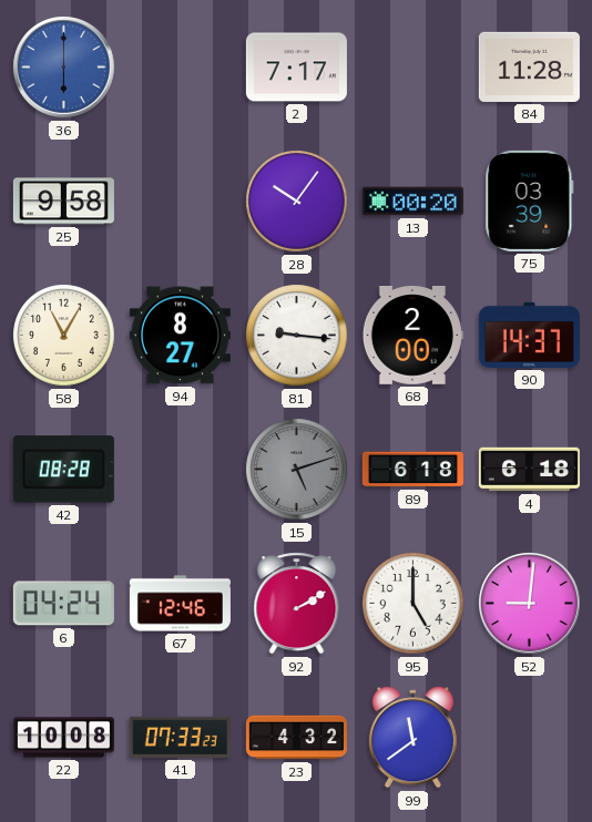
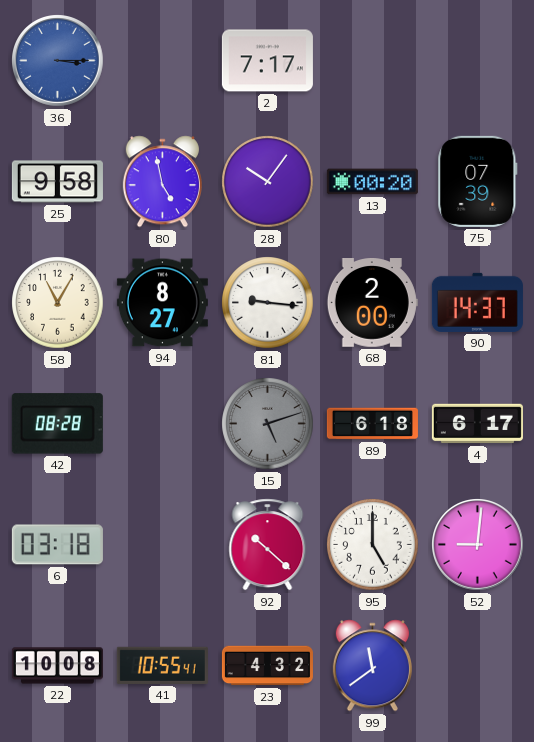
36: 6:00 -> 3:15
84: 11:28 -> none
80: none -> 4:58
75: 03:39 -> 07:39
4: 6:18 -> 6:17
6: 04:24 -> 03:18
67: 12:46 -> none
92: 2:10 -> 10:22
41: 07:33 -> 10:55
